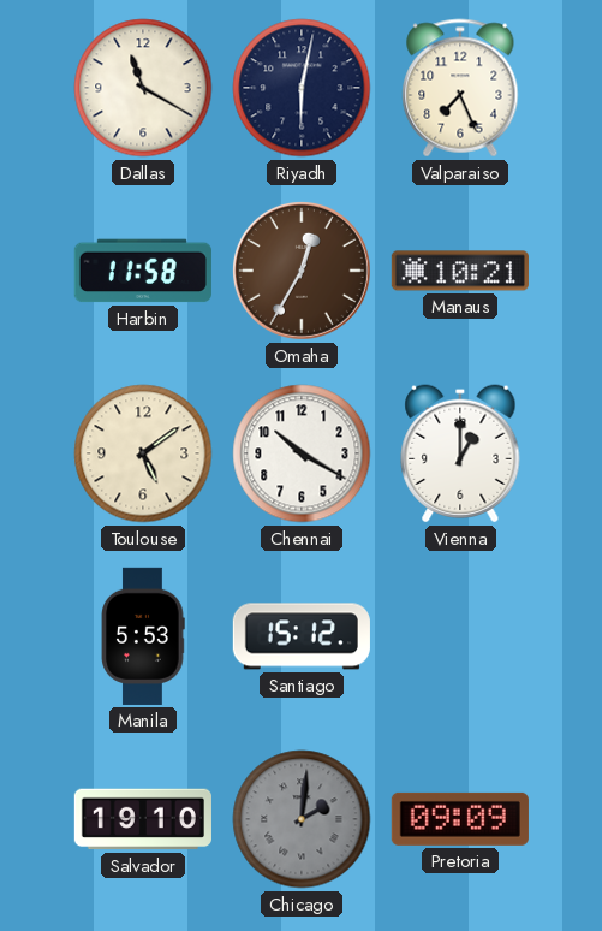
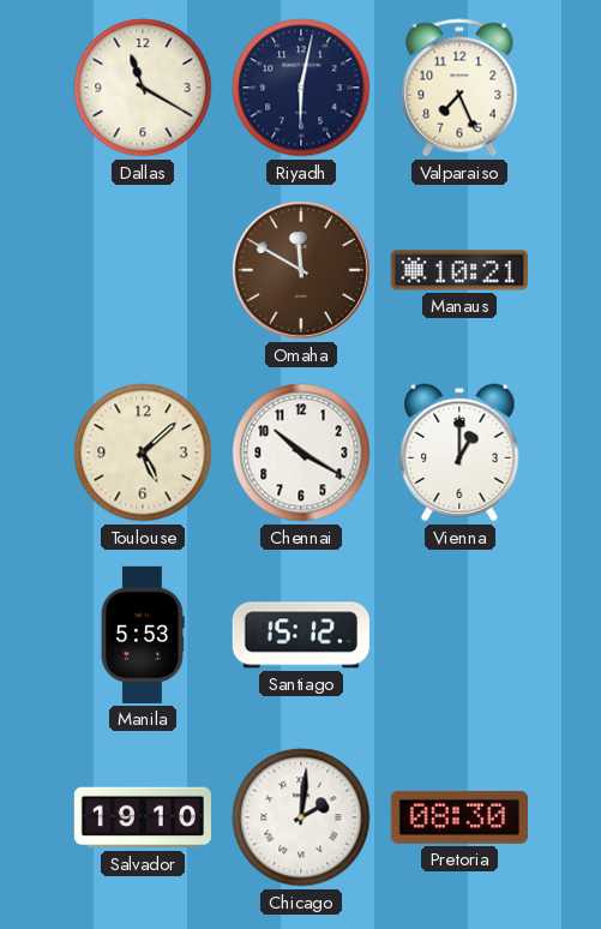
Harbin: 11:58 -> none
Omaha: 12:35 -> 11:50
Toulouse: 5:09 -> 5:08
Chicago dial: grey -> white
Pretoria: 09:09 -> 08:30
